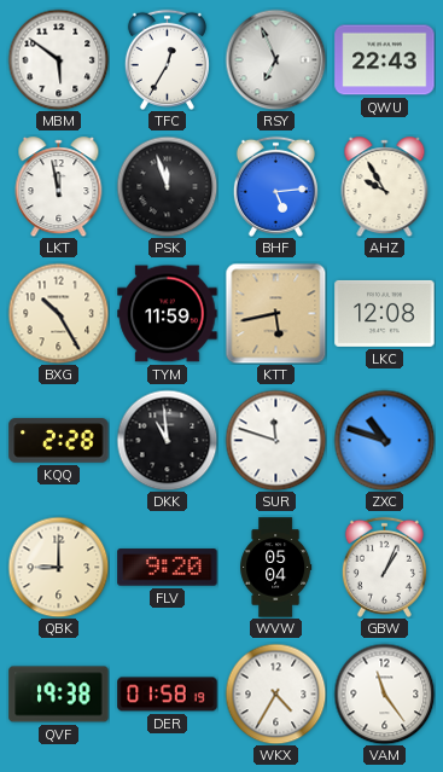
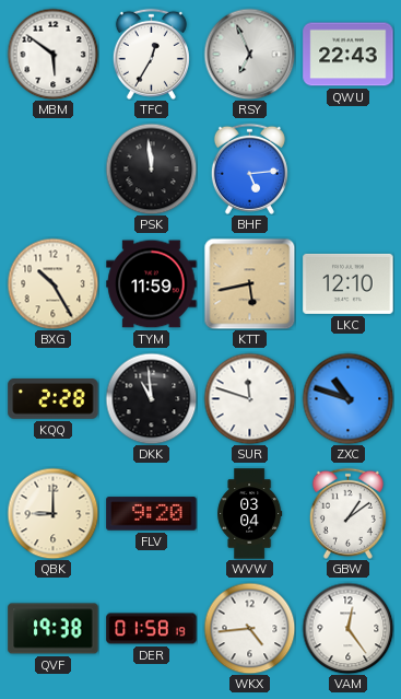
LKT: 11:58 -> none
PSK: 11:57 -> 11:59
AHZ: 9:55 -> none
LKC: 12:08 -> 12:10
WVW: 05:04 -> 03:04
GBW: 1:04 -> 1:09
WKX: 4:35 -> 4:44
VAM: 11:24 -> 12:24
